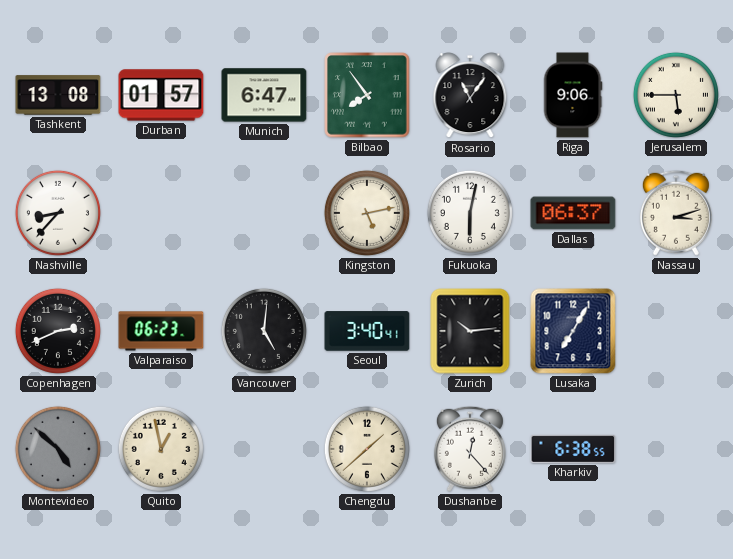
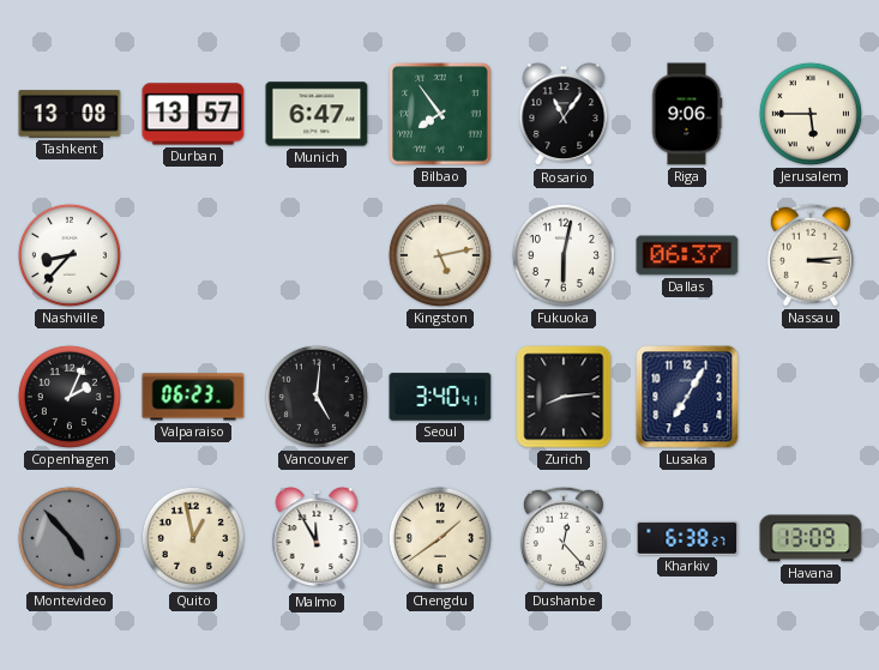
Durban: 01:57 -> 13:57
Nassau: 3:12 -> 3:14
Copenhagen: 2:41 -> 2:04
Zurich: 10:14 -> 8:14
Montevideo: 4:52 -> 4:53
Malmo: none -> 11:55
Chengdu: 1:38 -> 1:39
Kharkiv: 6:38:55 -> 6:38:27
Havana: none -> 13:09
